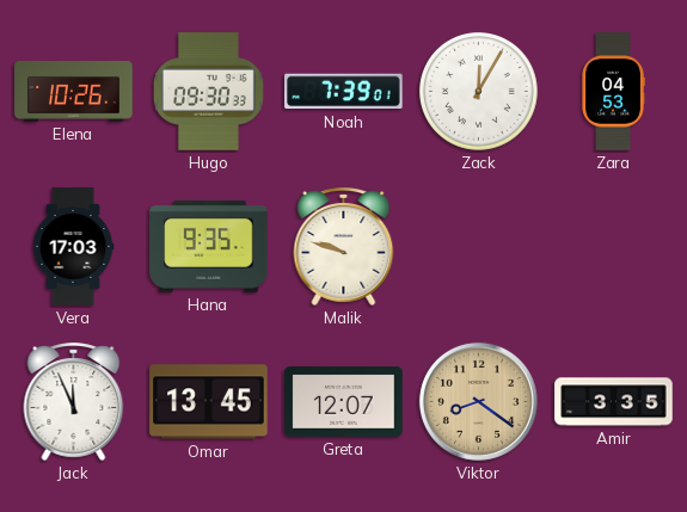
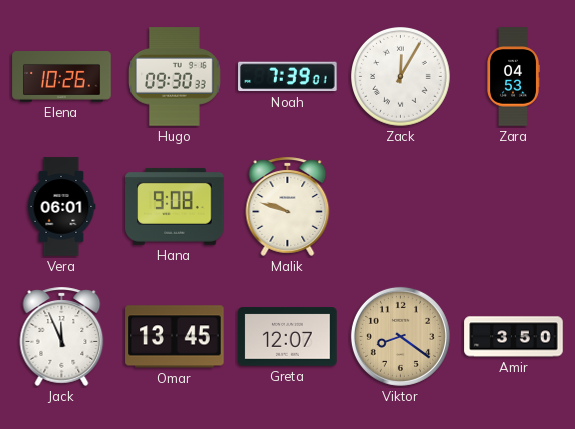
Vera: 17:03 -> 06:01
Hana: 9:35 -> 9:08
Amir: 3:35 -> 3:50
